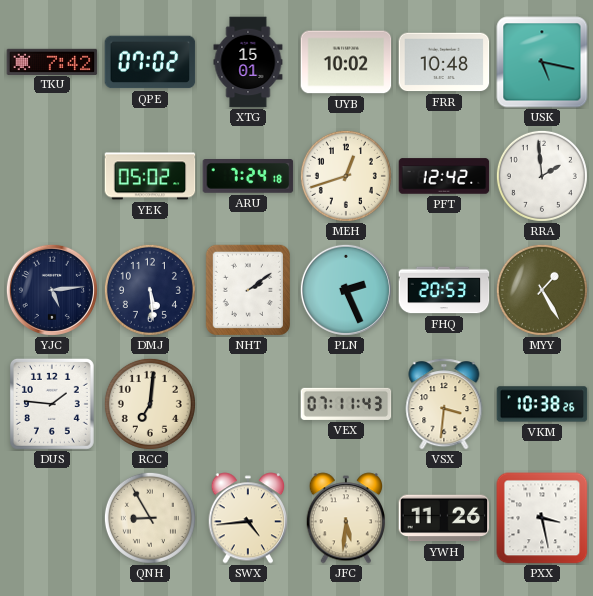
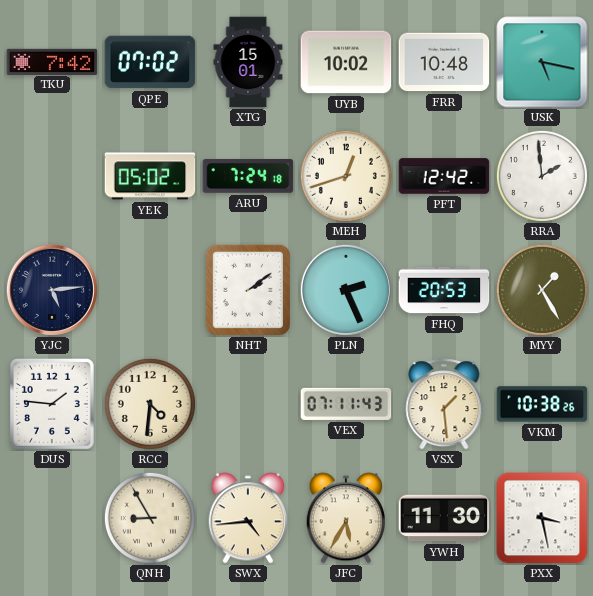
DMJ: 5:29 -> none
RCC: 7:01 -> 4:31
VSX: 3:31 -> 1:29
JFC: 5:31 -> 5:35
YWH: 11:26 -> 11:30
